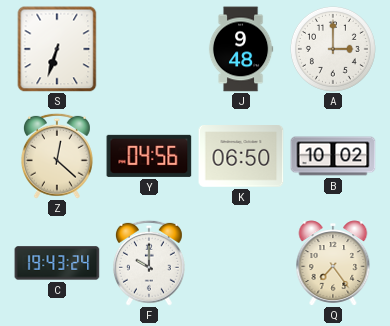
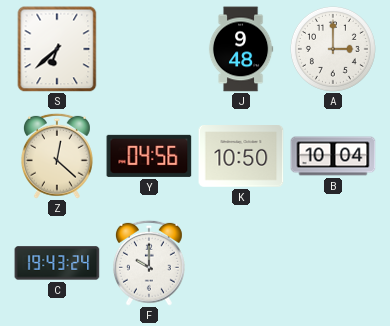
S: 6:33 -> 6:38
K: 06:50 -> 10:50
B: 10:02 -> 10:04
Q: 7:24 -> none
